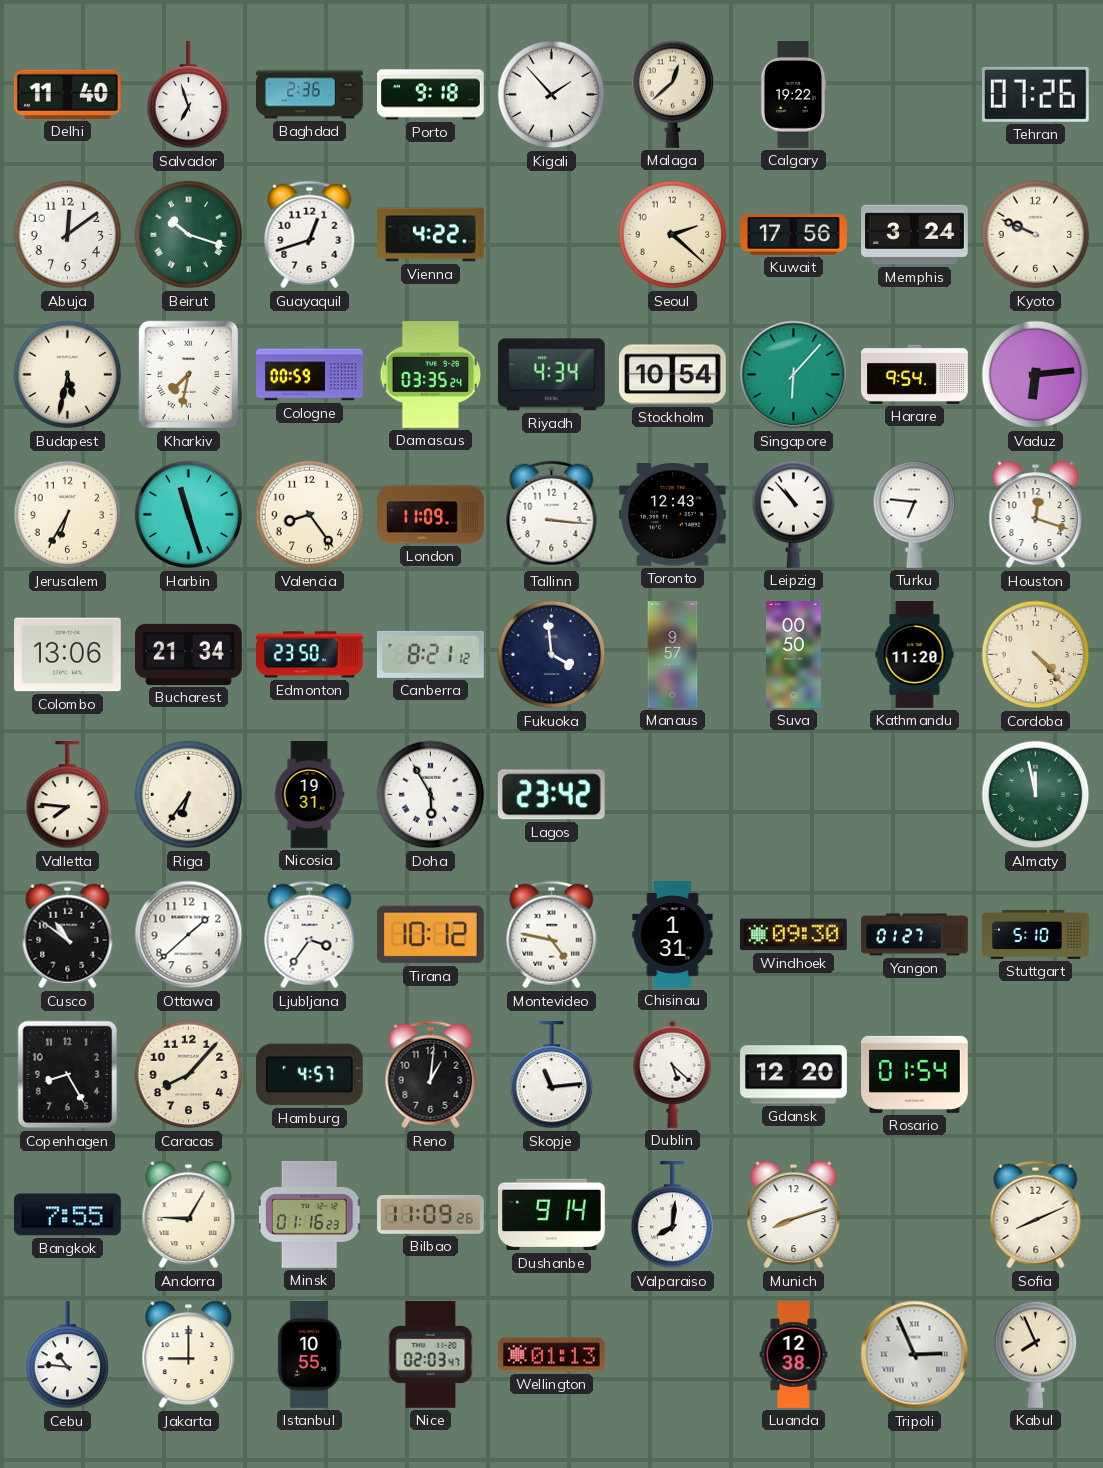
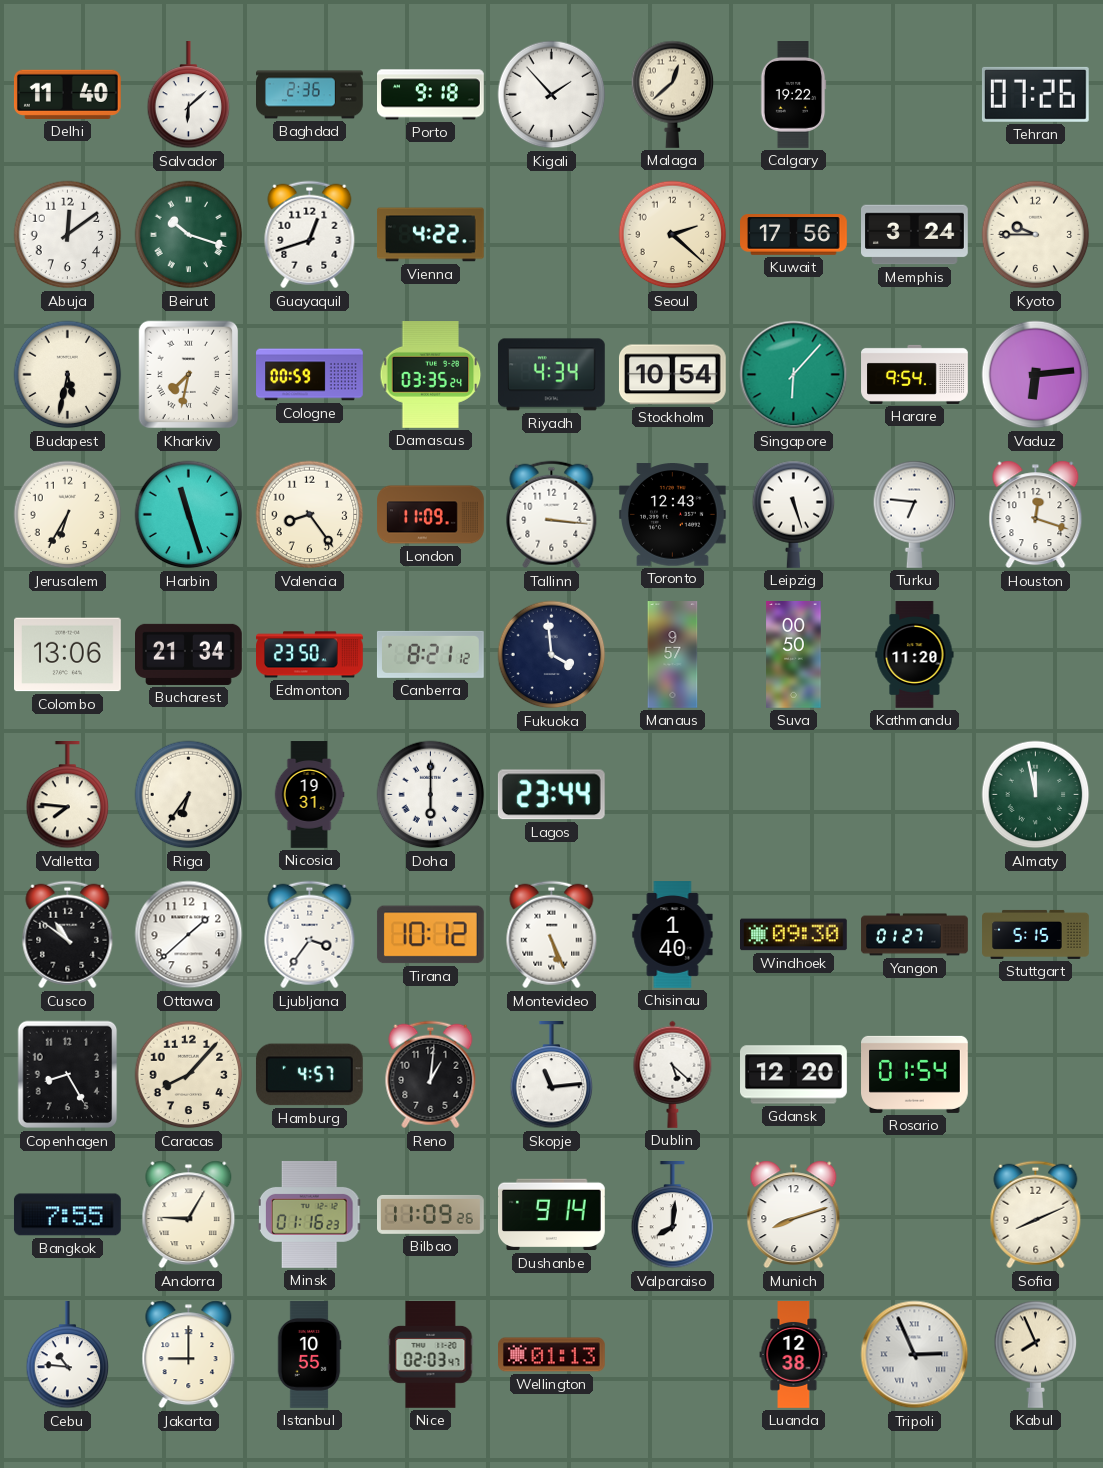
Salvador: 6:57 -> 6:08
Kyoto: 9:49 -> 9:45
Leipzig: 10:53 -> 5:27
Cordoba: 4:23 -> none
Doha: 5:55 -> 6:00
Lagos: 23:42 -> 23:44
Montevideo: 4:47 -> 5:26
Chisinau: 1:31 -> 1:40
Stuttgart: 5:10 -> 5:15
